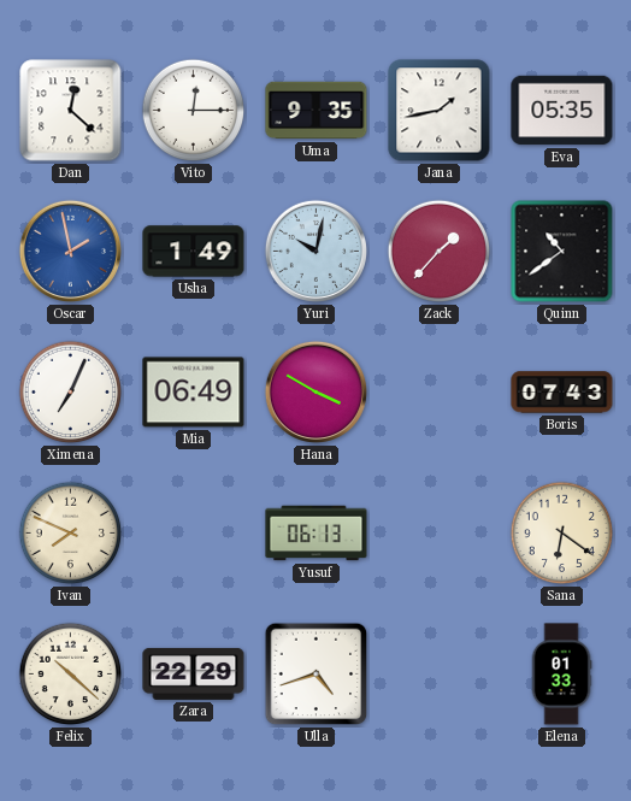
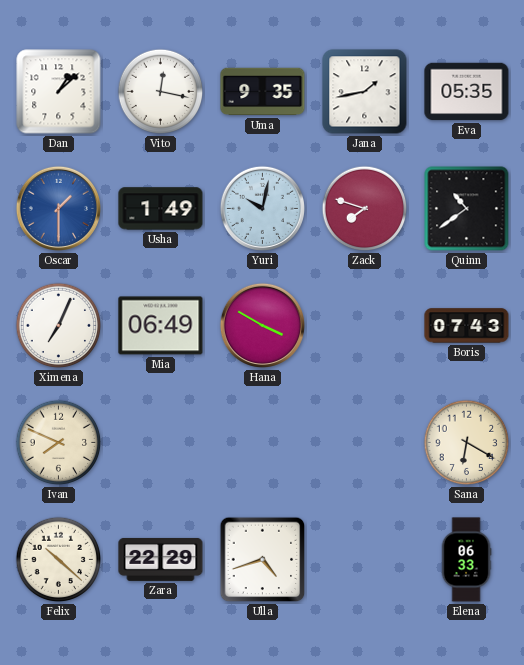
Dan: 12:22 -> 1:08
Vito: 12:15 -> 12:17
Oscar: 1:58 -> 1:30
Zack: 1:37 -> 7:48
Yusuf: 06:13 -> none
Sana: 6:21 -> 6:20
Elena: 01:33 -> 06:33
